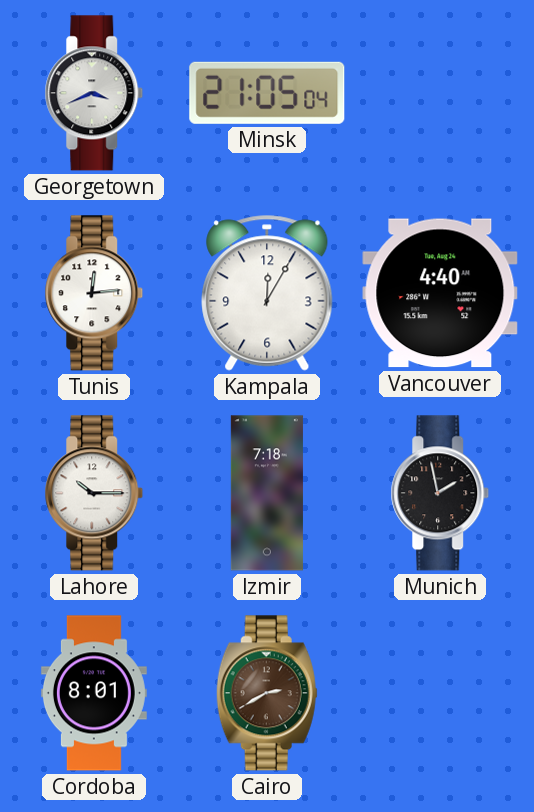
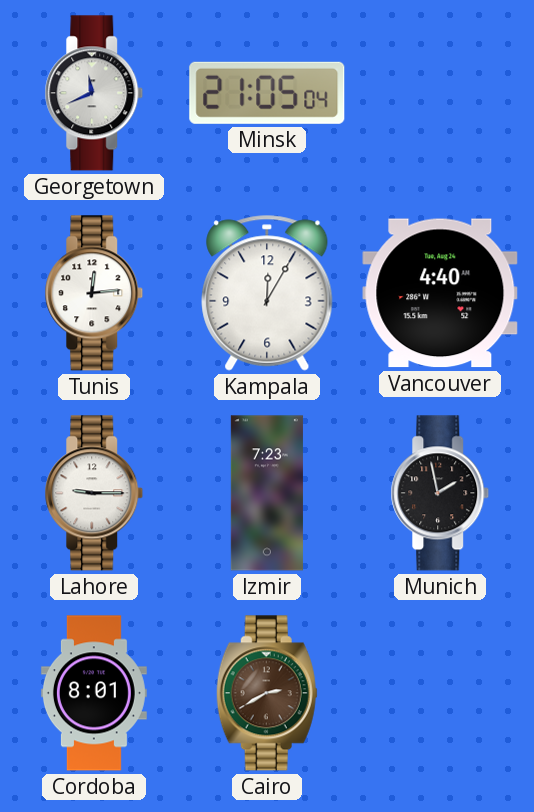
Georgetown: 3:41 -> 11:41
Lahore: 10:15 -> 9:15
Izmir: 7:18 -> 7:23
